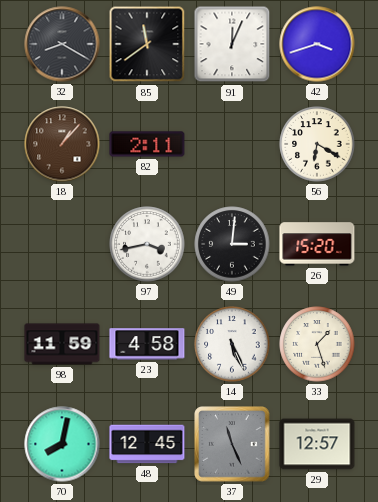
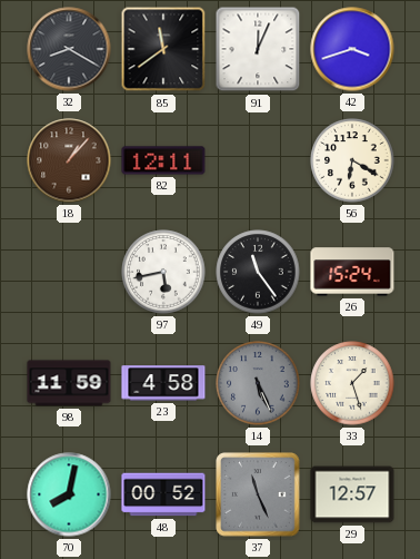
82: 2:11 -> 12:11
97: 3:43 -> 5:43
49: 3:01 -> 11:24
26: 15:20 -> 15:24
14 dial: white -> grey
48: 12:45 -> 00:52
